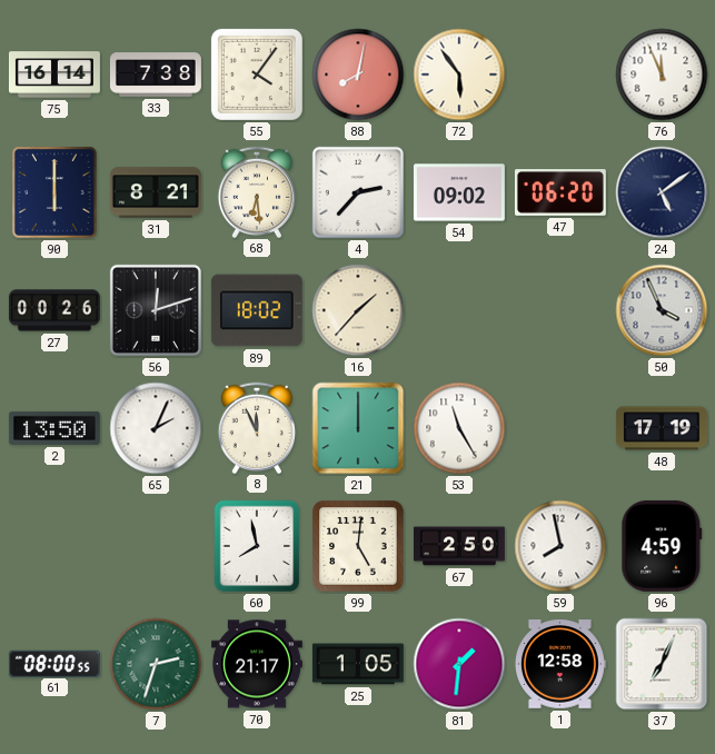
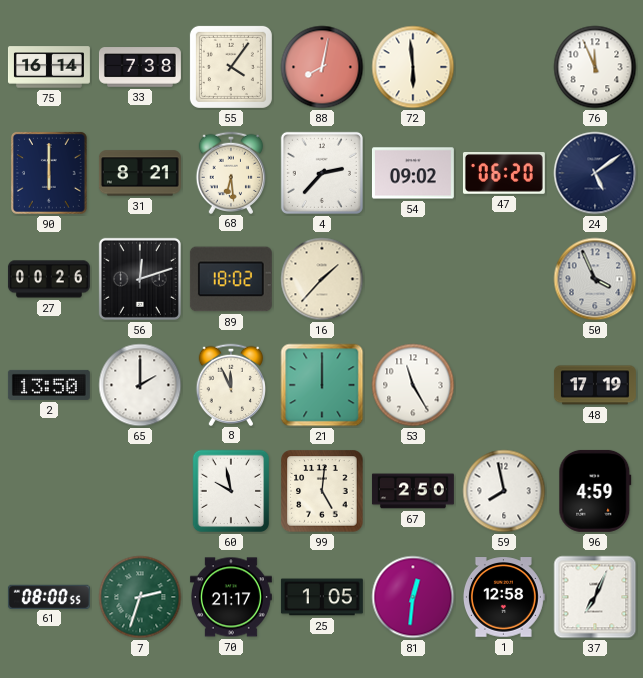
72: 5:54 -> 5:59
65: 2:04 -> 2:00
60: 7:58 -> 9:58
81: 1:31 -> 12:31
